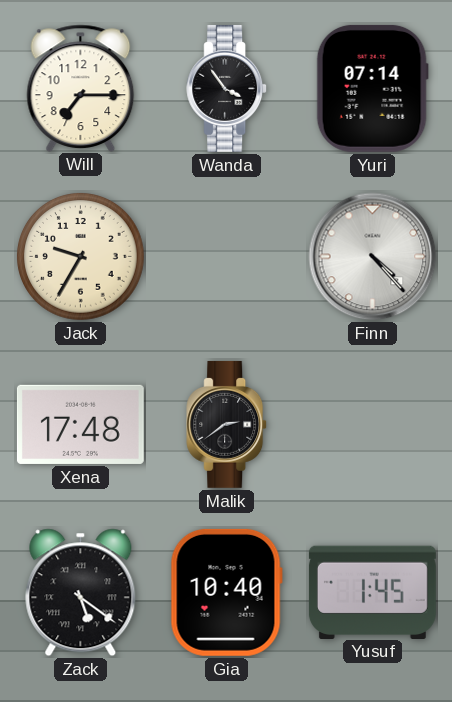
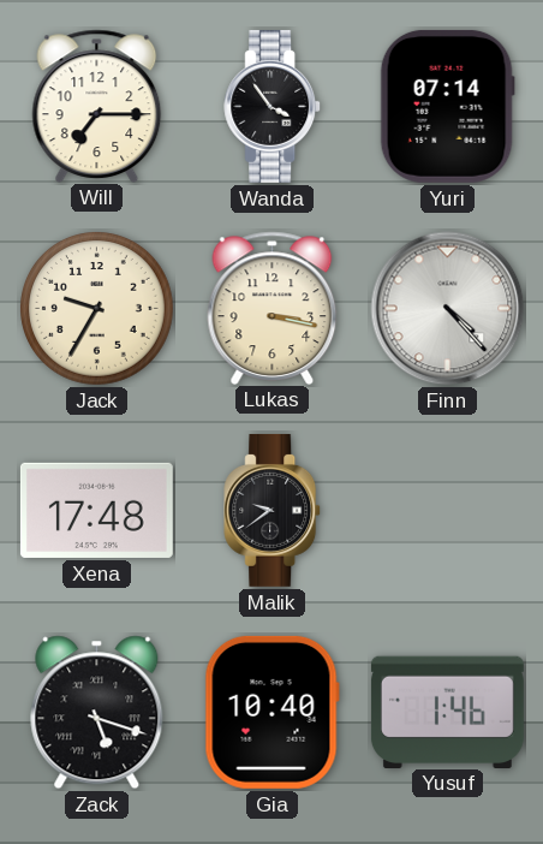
Lukas: none -> 3:17
Malik: 2:39 -> 9:39
Zack: 5:21 -> 5:18
Yusuf: 1:45 -> 1:46
